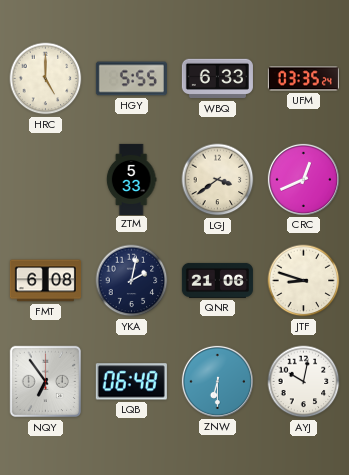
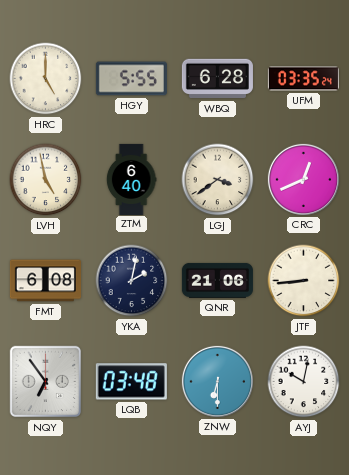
WBQ: 6:33 -> 6:28
LVH: none -> 4:58
ZTM: 5:33 -> 6:40
JTF: 8:48 -> 8:44
LQB: 06:48 -> 03:48
